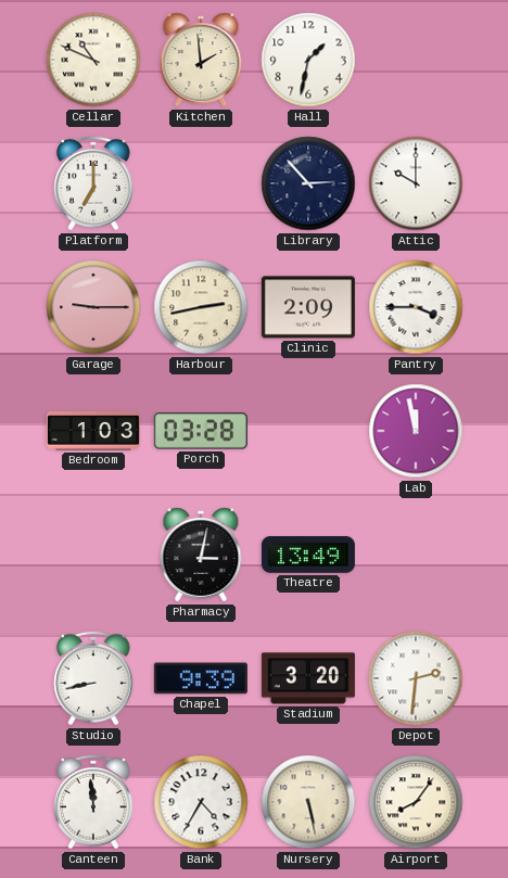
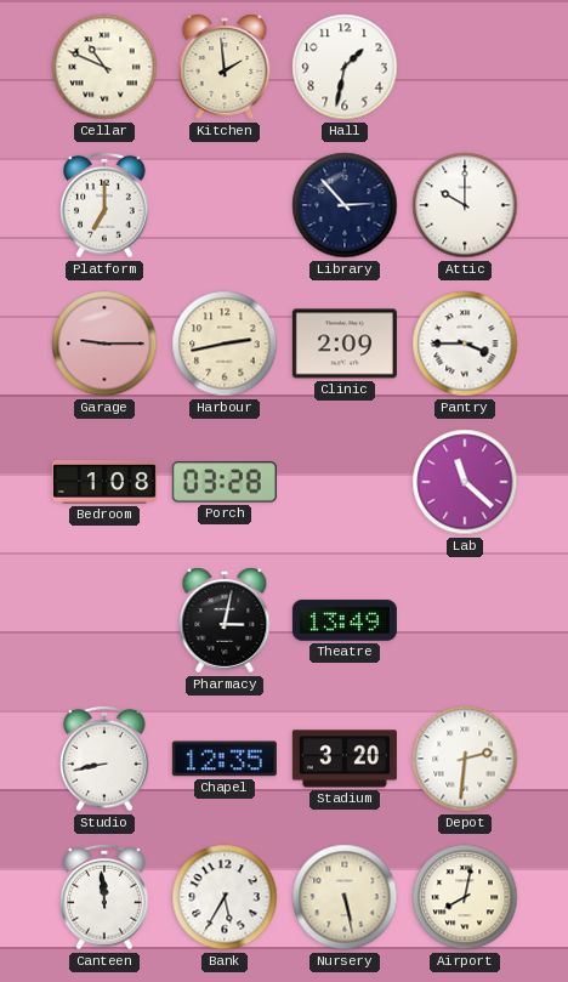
Bedroom: 1:03 -> 1:08
Lab: 11:58 -> 11:22
Chapel: 9:39 -> 12:35
Bank: 4:35 -> 5:35
Airport: 8:06 -> 8:02
